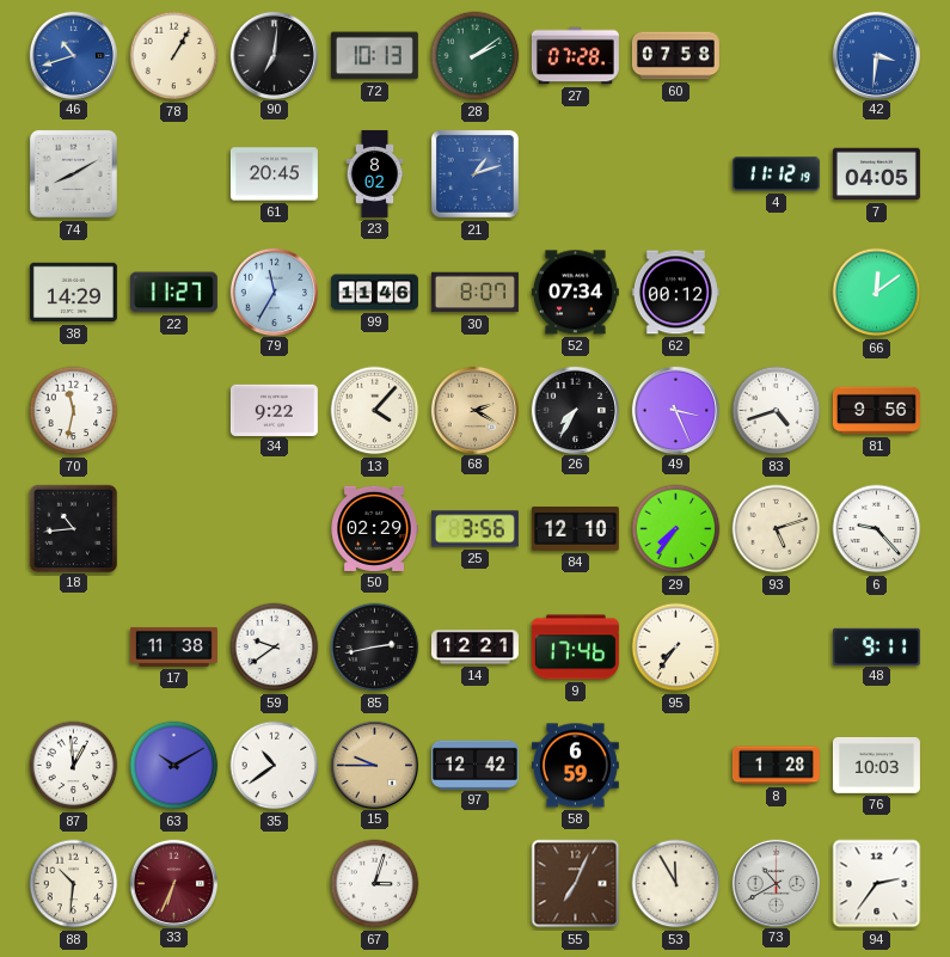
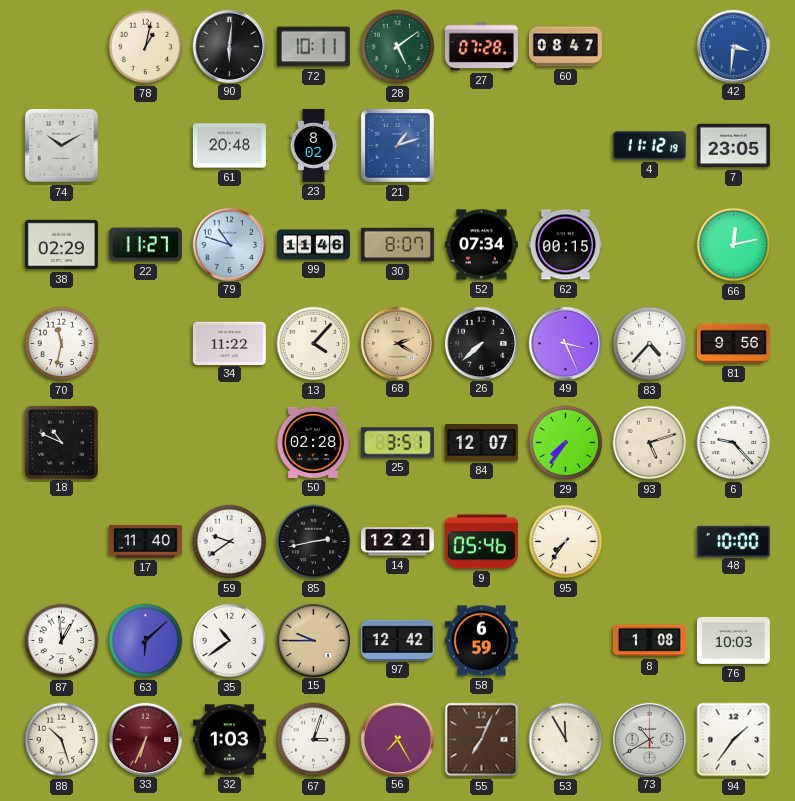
46: 10:42 -> none
78: 1:05 -> 1:02
90: 7:01 -> 6:01
72: 10:13 -> 10:11
28: 2:09 -> 5:09
60: 07:58 -> 08:47
74: 8:10 -> 10:10
61: 20:45 -> 20:48
7: 04:05 -> 23:05
38: 14:29 -> 02:29
79: 11:35 -> 10:48
62: 00:12 -> 00:15
66: 12:09 -> 12:13
34: 9:22 -> 11:22
26: 7:35 -> 7:38
83: 4:42 -> 4:37
18: 10:44 -> 10:49
50: 02:29 -> 02:28
25: 3:56 -> 3:51
84: 12:10 -> 12:07
17: 11:38 -> 11:40
9: 17:46 -> 05:46
48: 9:11 -> 10:00
63: 10:10 -> 6:08
8: 1:28 -> 1:08
88: 10:31 -> 10:27
32: none -> 1:03
56: none -> 7:25
94: 2:36 -> 1:36
